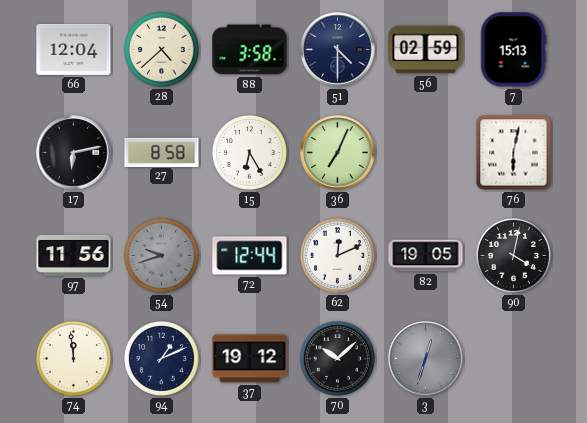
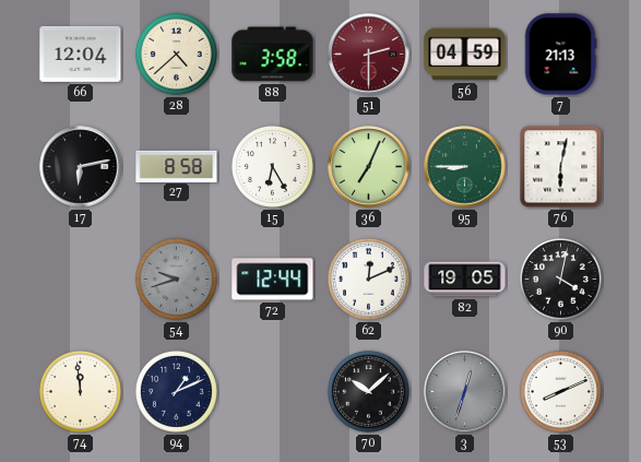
51: 4:30 -> 2:30
51 dial: navy -> burgundy
56: 02:59 -> 04:59
7: 15:13 -> 21:13
95: none -> 8:45
97: 11:56 -> none
37: 19:12 -> none
53: none -> 8:11
